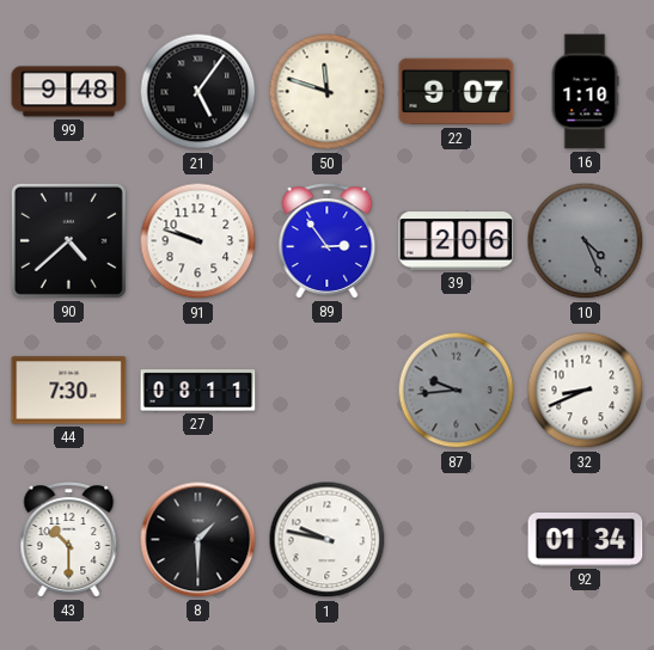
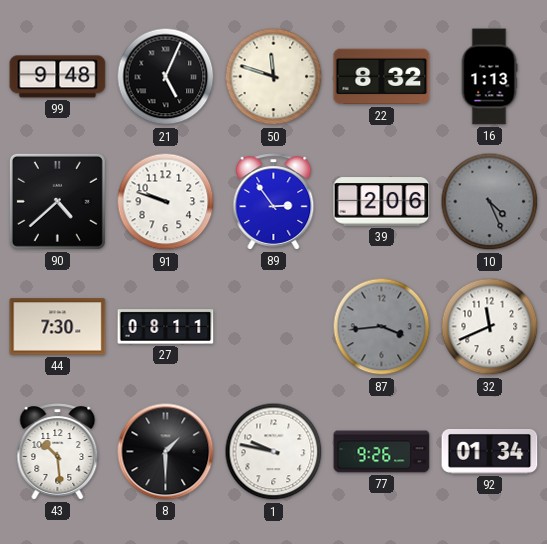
21: 5:06 -> 5:04
22: 9:07 -> 8:32
16: 1:10 -> 1:13
87: 9:44 -> 3:44
32: 8:41 -> 11:41
43: 10:30 -> 10:29
77: none -> 9:26
